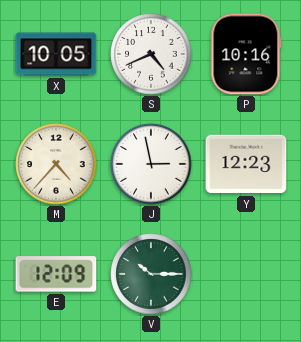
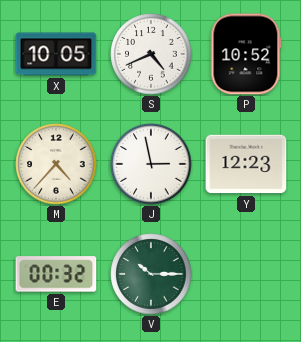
P: 10:16 -> 10:52
E: 12:09 -> 00:32
